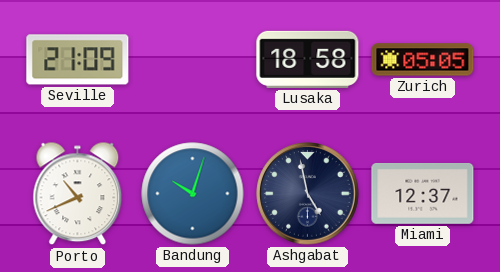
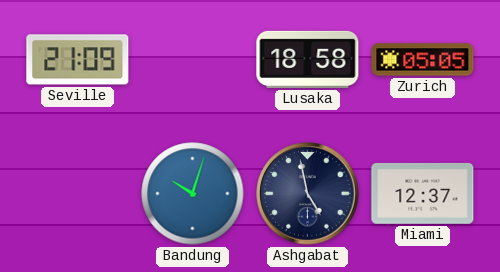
Porto: 10:41 -> none
